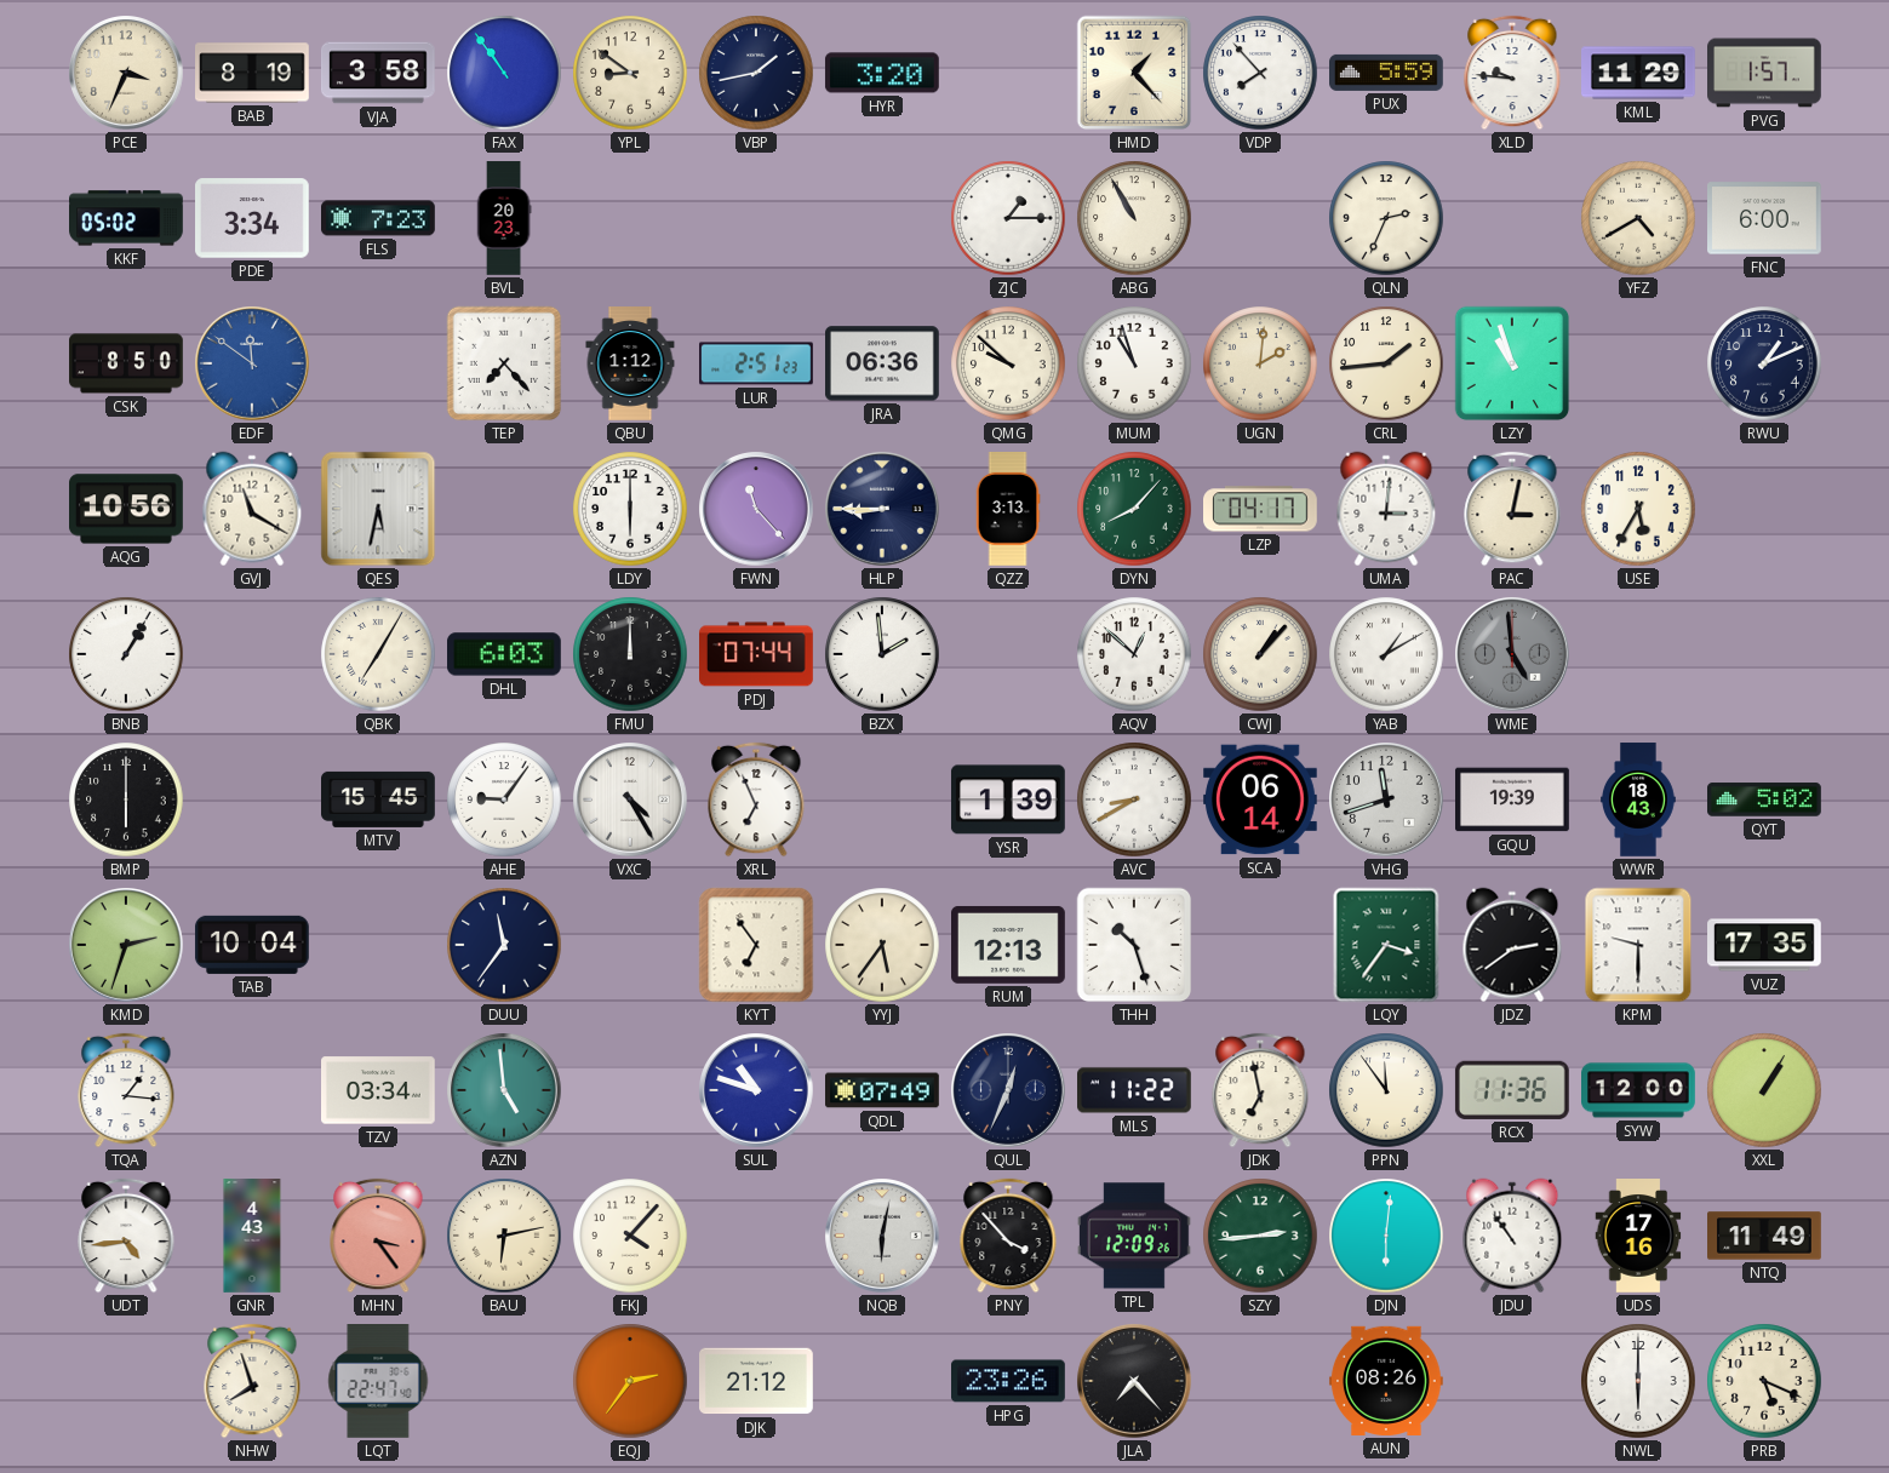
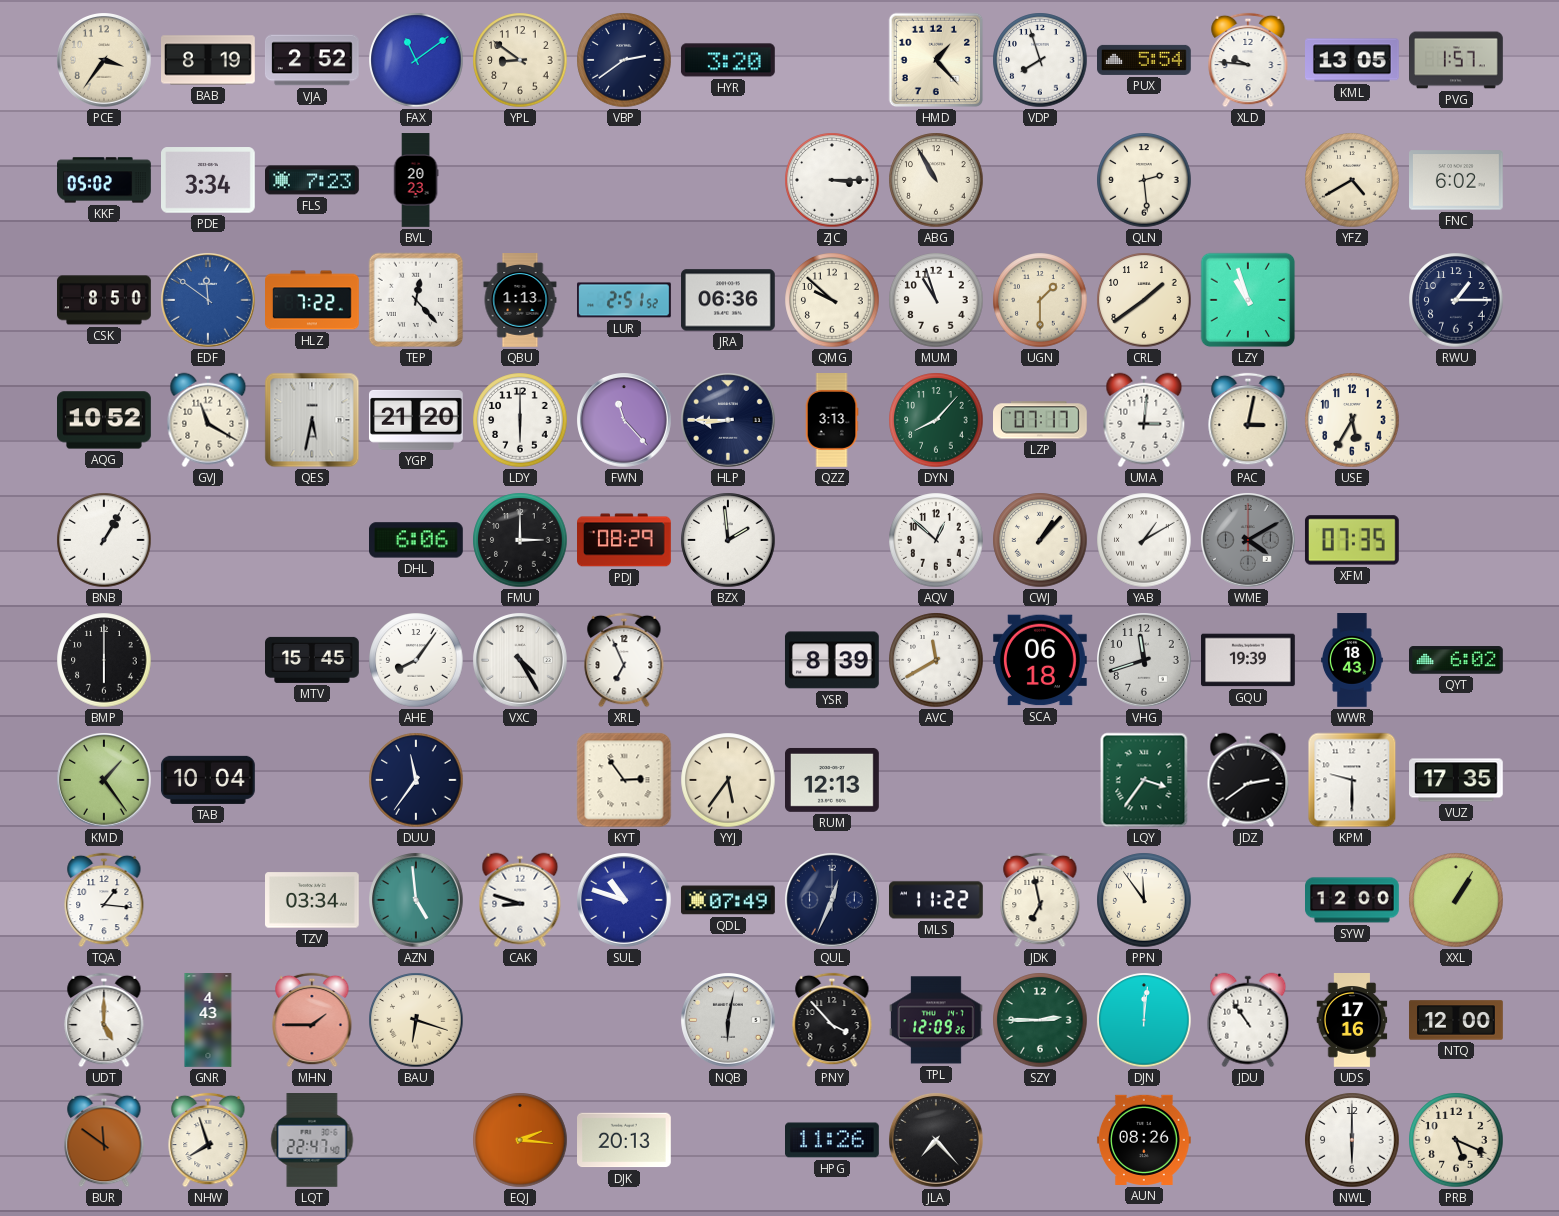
PCE: 3:34 -> 3:36
VJA: 3:58 -> 2:52
FAX: 10:54 -> 11:09
VBP: 1:43 -> 2:39
VDP: 7:53 -> 7:57
PUX: 5:59 -> 5:54
KML: 11:29 -> 13:05
ZJC: 1:15 -> 3:15
QLN: 2:34 -> 2:29
FNC: 6:00 -> 6:02
HLZ: none -> 7:22
TEP: 7:23 -> 12:23
QBU: 1:12 -> 1:13
LUR: 2:51:23 -> 2:51:52
UGN: 2:01 -> 1:30
CRL: 1:44 -> 1:39
RWU: 1:11 -> 1:15
AQG: 10:56 -> 10:52
YGP: none -> 21:20
LZP: 04:17 -> 07:17
QBK: 7:05 -> none
DHL: 6:03 -> 6:06
FMU: 12:00 -> 3:00
PDJ: 07:44 -> 08:29
WME: 4:59 -> 4:10
XFM: none -> 07:35
AHE: 9:06 -> 8:06
YSR: 1:39 -> 8:39
AVC: 8:40 -> 11:40
SCA: 06:14 -> 06:18
QYT: 5:02 -> 6:02
KMD: 2:33 -> 1:24
KYT: 6:54 -> 2:54
THH: 10:27 -> none
CAK: none -> 8:48
RCX: 11:36 -> none
UDT: 4:44 -> 5:00
MHN: 3:24 -> 1:45
BAU: 6:13 -> 6:18
FKJ: 4:07 -> none
SZY: 2:44 -> 2:45
DJN: 6:01 -> 12:01
NTQ: 11:49 -> 12:00
BUR: none -> 11:51
EQJ: 2:36 -> 2:16
DJK: 21:12 -> 20:13
HPG: 23:26 -> 11:26
